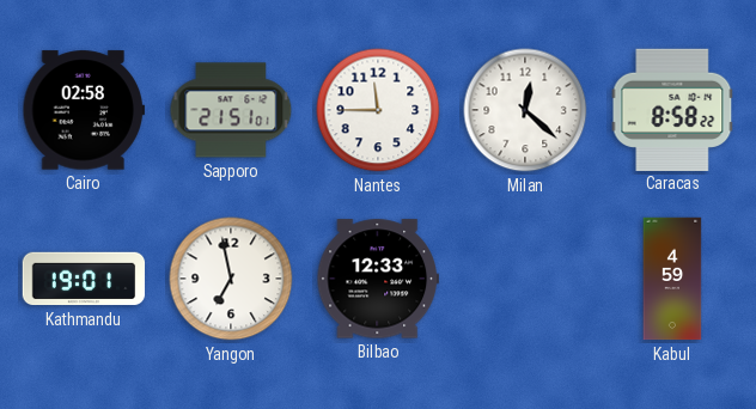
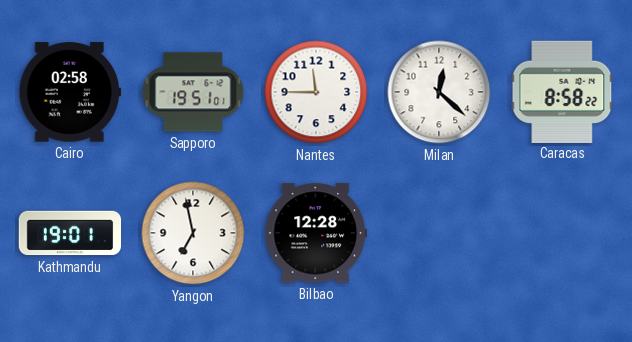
Sapporo: 21:51 -> 19:51
Bilbao: 12:33 -> 12:28
Kabul: 4:59 -> none
